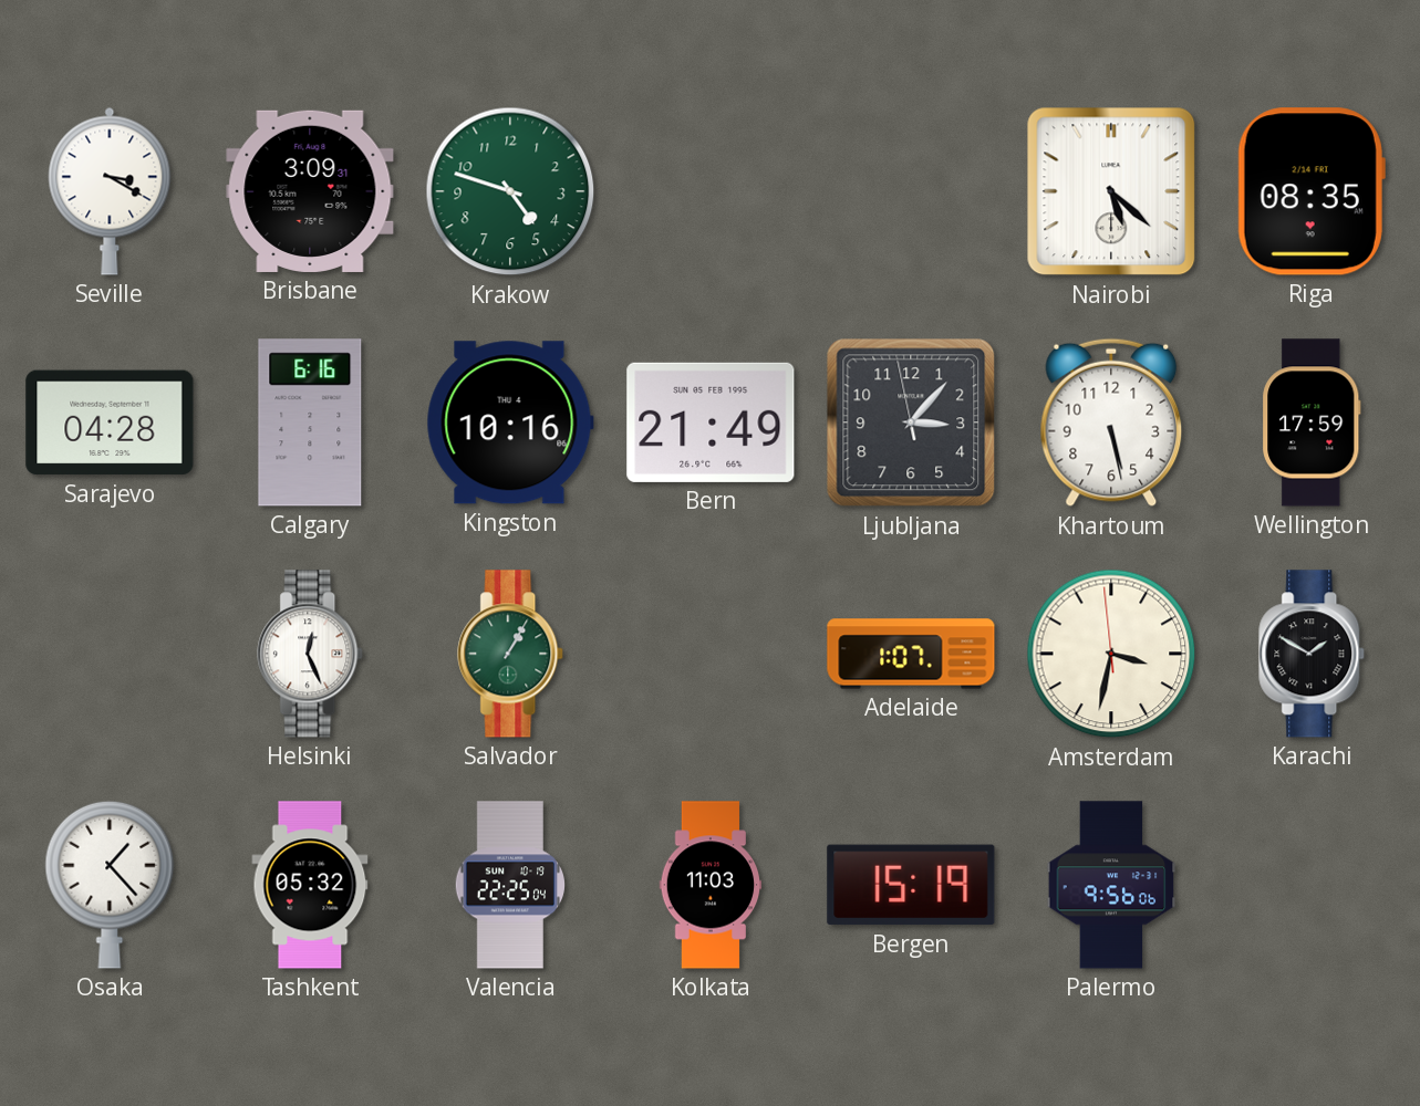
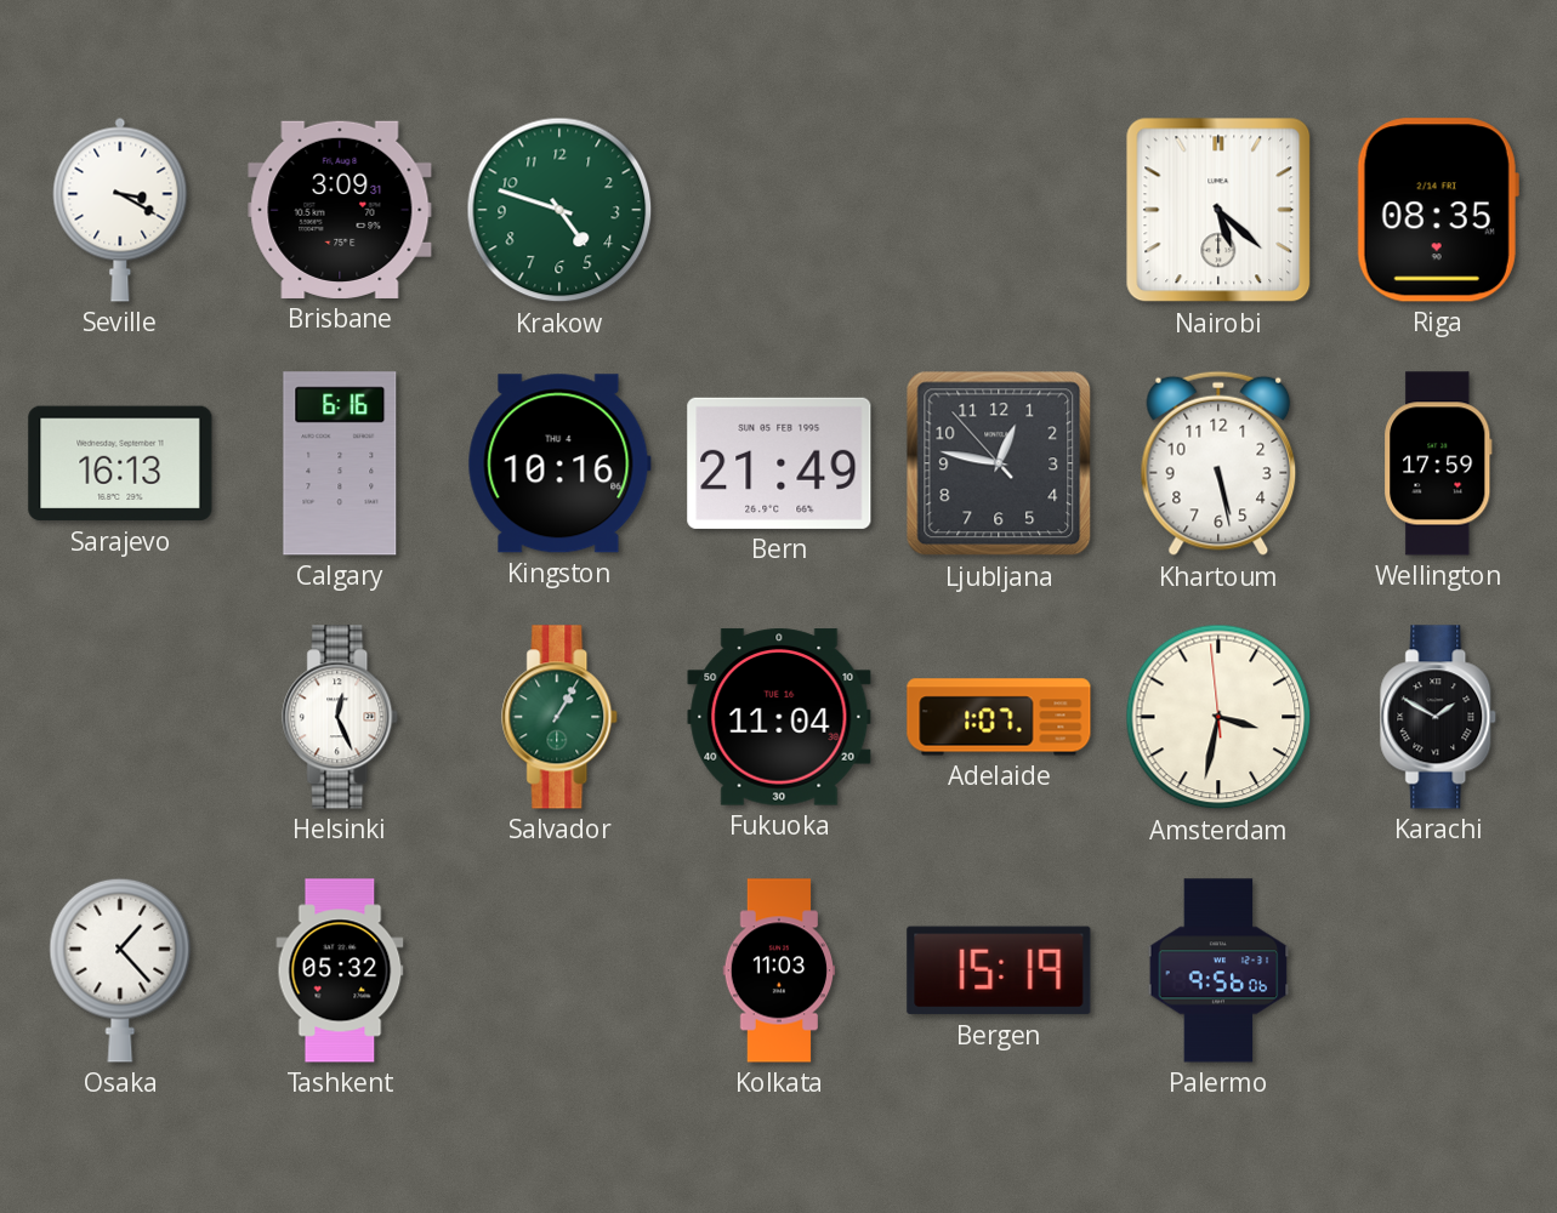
Sarajevo: 04:28 -> 16:13
Ljubljana: 3:06 -> 12:46
Fukuoka: none -> 11:04
Valencia: 22:25 -> none
